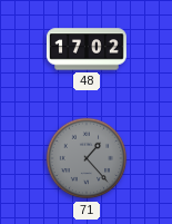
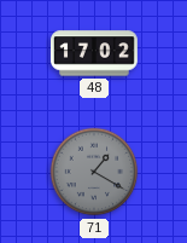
71: 1:23 -> 1:20
